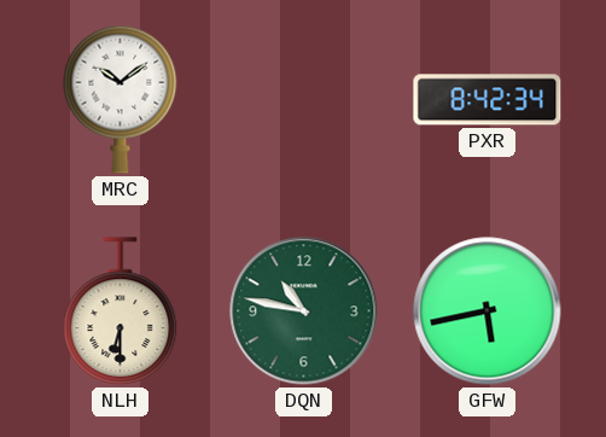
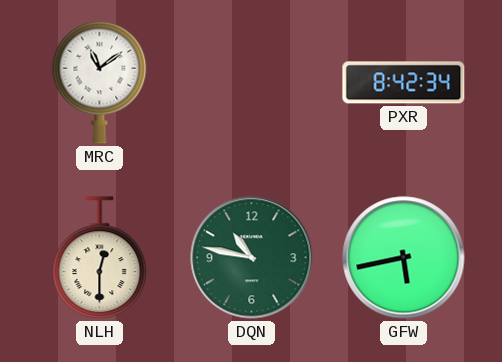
MRC: 10:09 -> 11:09
NLH: 6:30 -> 12:30
